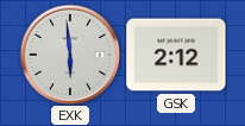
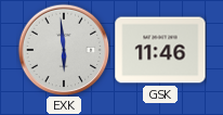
GSK: 2:12 -> 11:46
